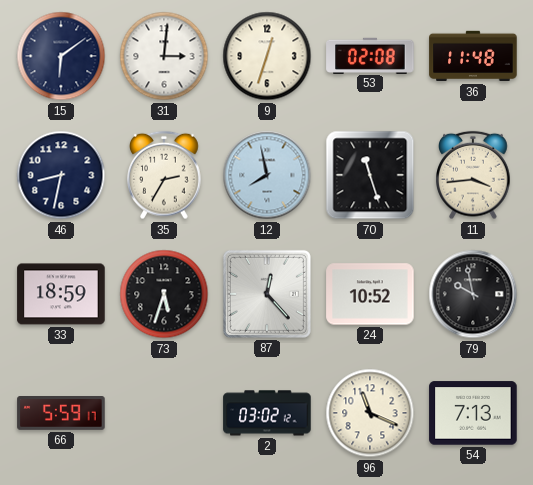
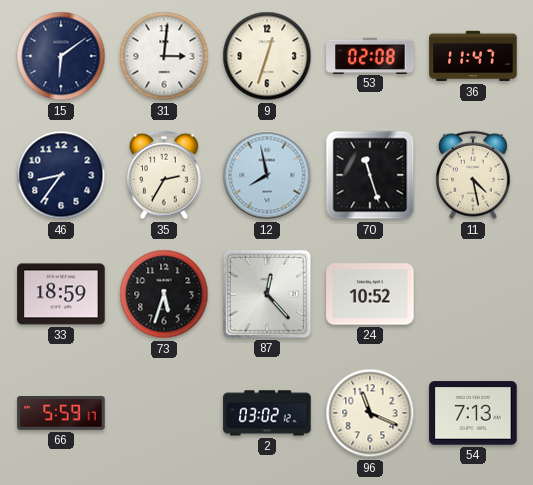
36: 11:48 -> 11:47
46: 8:32 -> 8:36
11: 3:44 -> 4:28
79: 9:58 -> none
